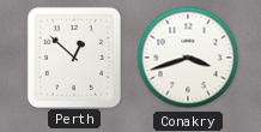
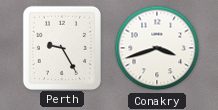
Perth: 12:52 -> 9:25
